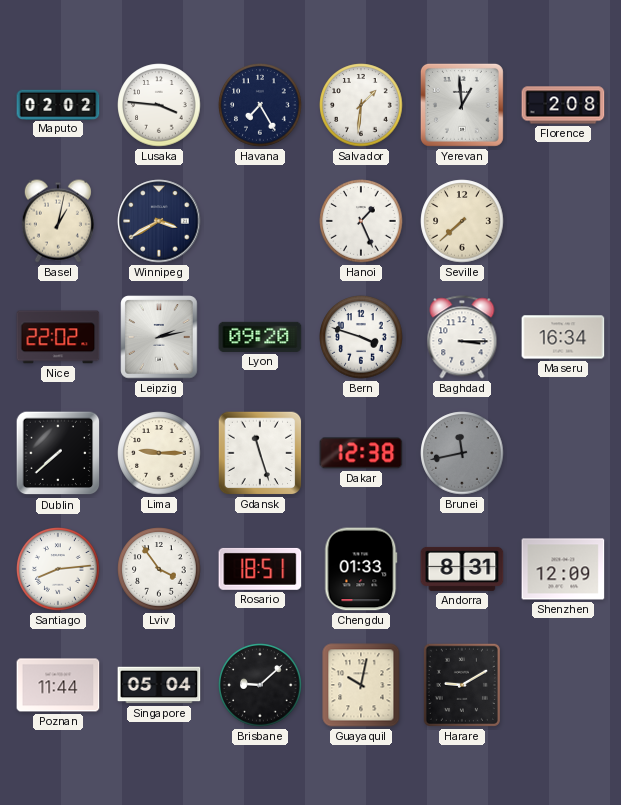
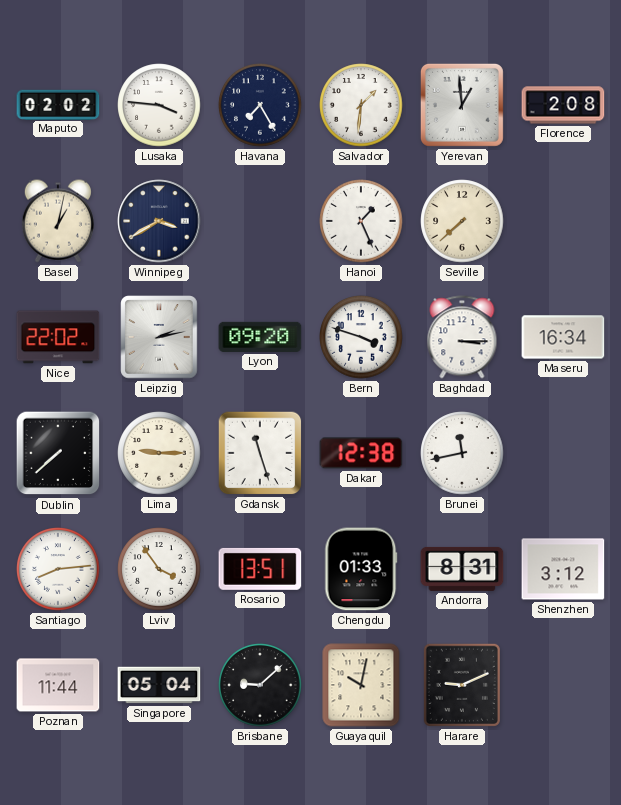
Brunei dial: grey -> white
Rosario: 18:51 -> 13:51
Shenzhen: 12:09 -> 3:12
Harare: 9:10 -> 9:11
